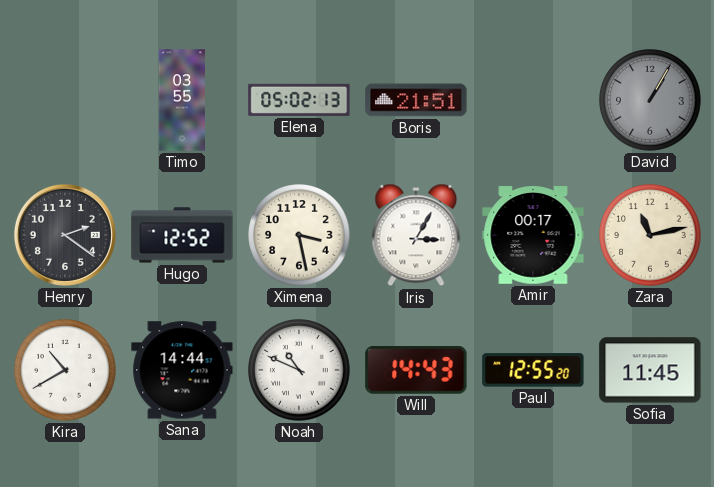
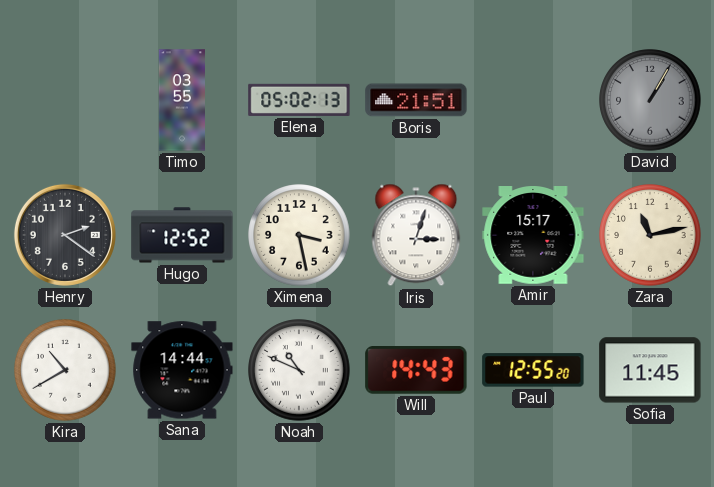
Iris: 3:05 -> 3:03
Amir: 00:17 -> 15:17
